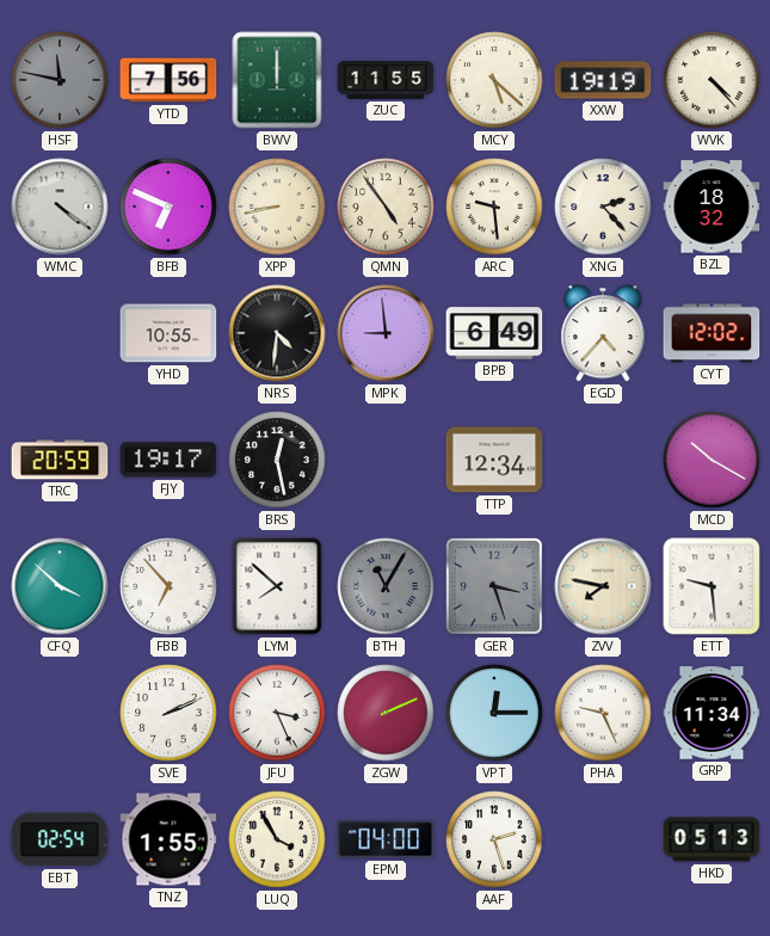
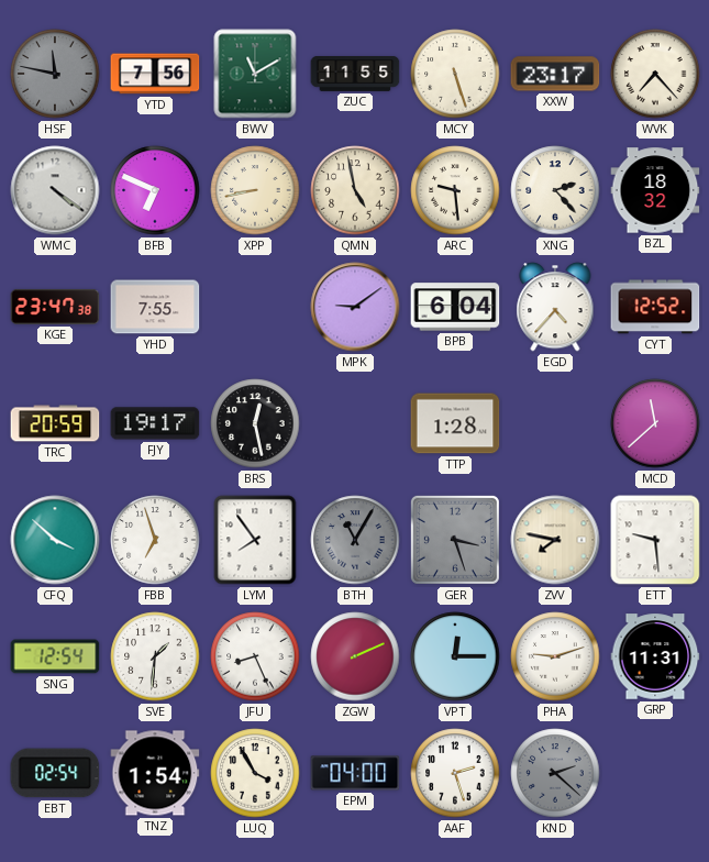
BWV: 12:00 -> 11:10
MCY: 5:22 -> 5:27
XXW: 19:19 -> 23:17
WVK: 4:23 -> 7:23
QMN: 4:54 -> 4:58
KGE: none -> 23:47
YHD: 10:55 -> 7:55
NRS: 4:31 -> none
MPK: 8:59 -> 9:09
BPB: 6:49 -> 6:04
CYT: 12:02 -> 12:52
TTP: 12:34 -> 1:28
MCD: 10:20 -> 11:38
FBB: 6:53 -> 6:57
LYM: 7:52 -> 7:54
SNG: none -> 12:54
SVE: 2:11 -> 1:31
JFU: 3:26 -> 8:26
PHA: 9:26 -> 9:12
GRP: 11:34 -> 11:31
TNZ: 1:55 -> 1:54
KND: none -> 2:22
HKD: 05:13 -> none
